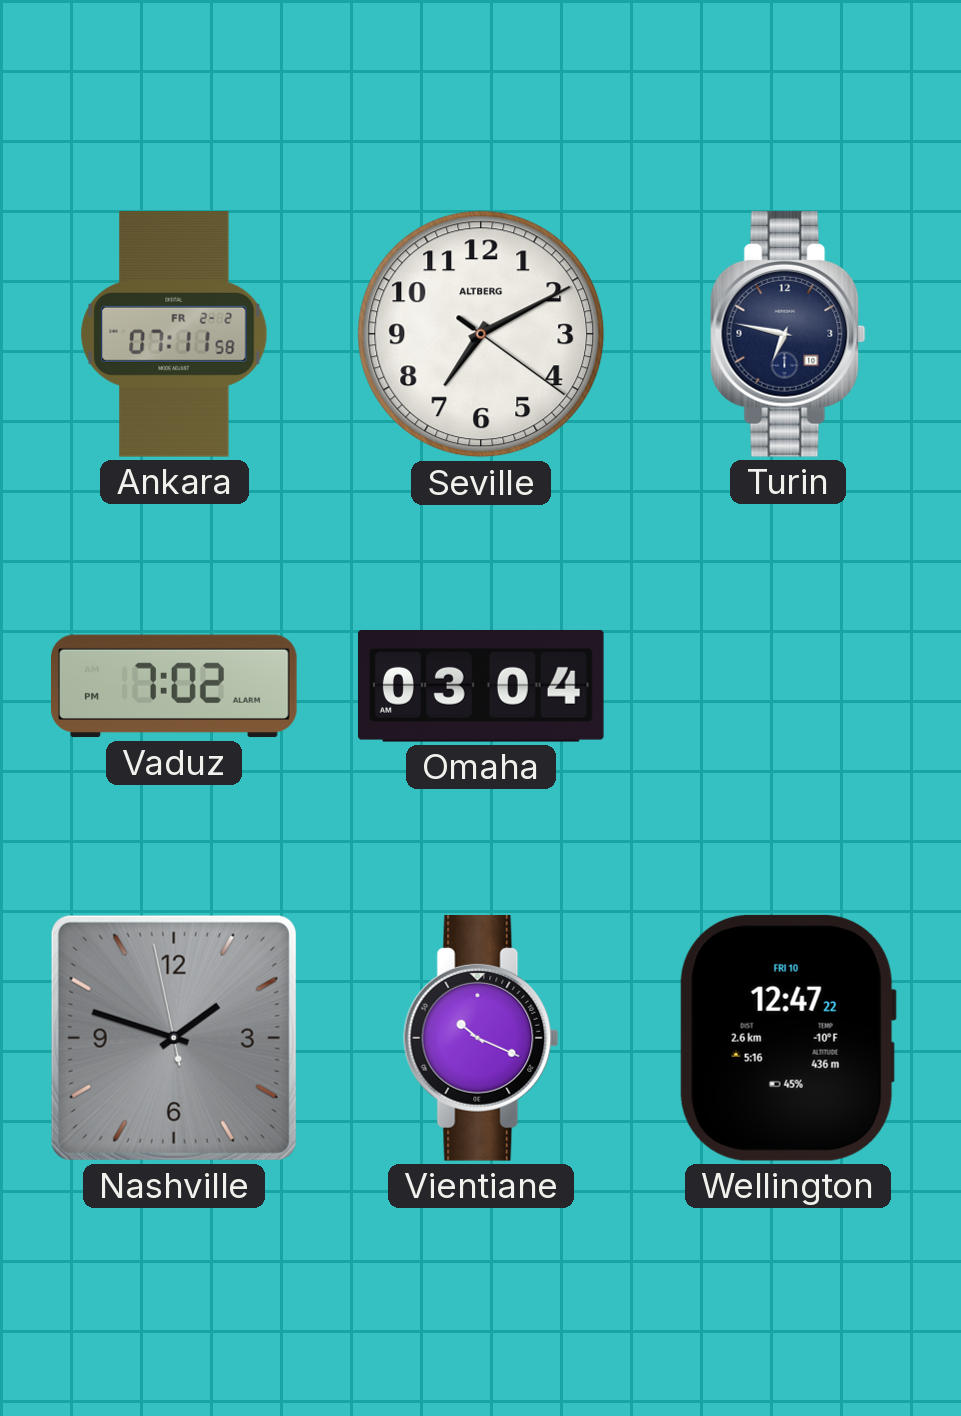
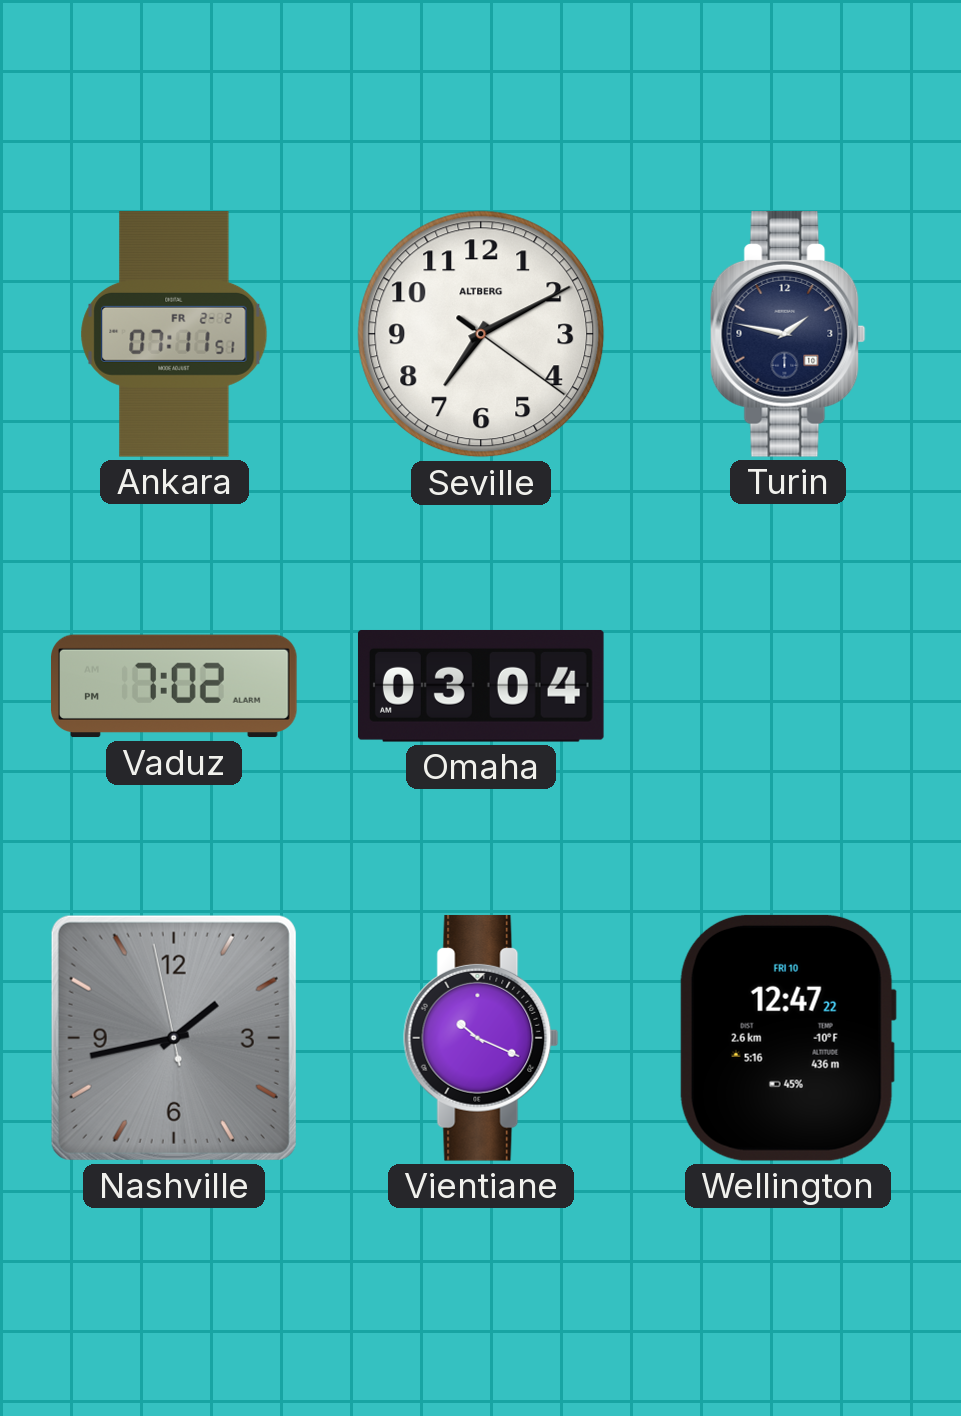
Ankara: 07:11:58 -> 07:11:51
Turin: 6:47 -> 1:47
Nashville: 1:47 -> 1:42
